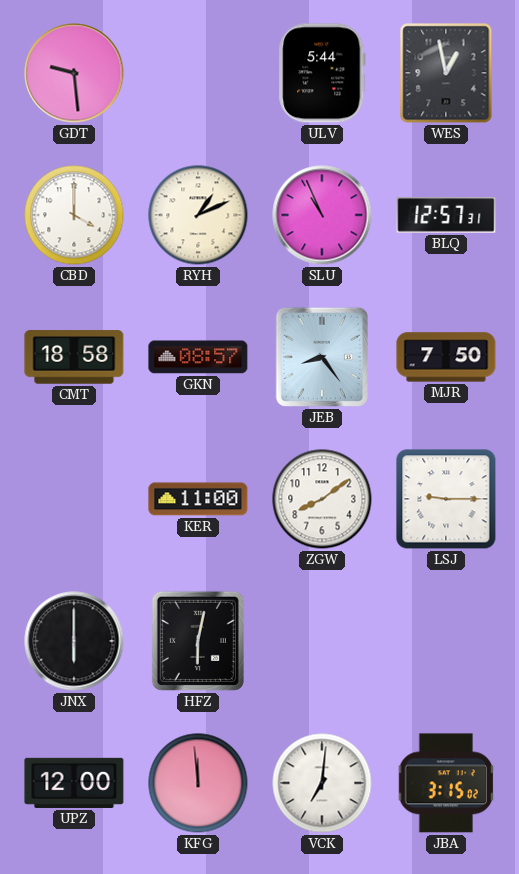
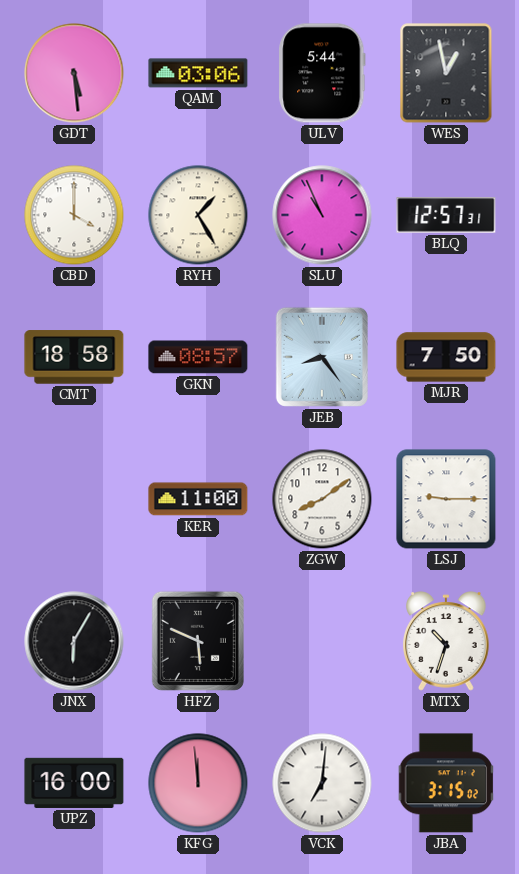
GDT: 9:29 -> 5:29
QAM: none -> 03:06
RYH: 1:11 -> 1:25
JNX: 6:00 -> 6:05
HFZ: 6:02 -> 5:49
MTX: none -> 10:33
UPZ: 12:00 -> 16:00
